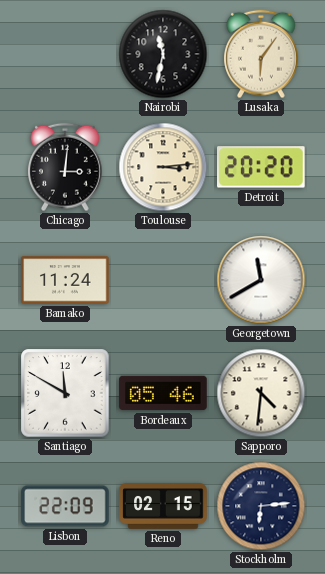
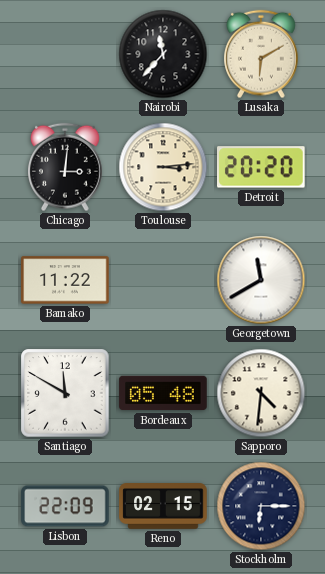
Nairobi: 11:32 -> 11:37
Lusaka: 6:06 -> 6:10
Bamako: 11:24 -> 11:22
Bordeaux: 05:46 -> 05:48
Stockholm: 6:14 -> 6:15
